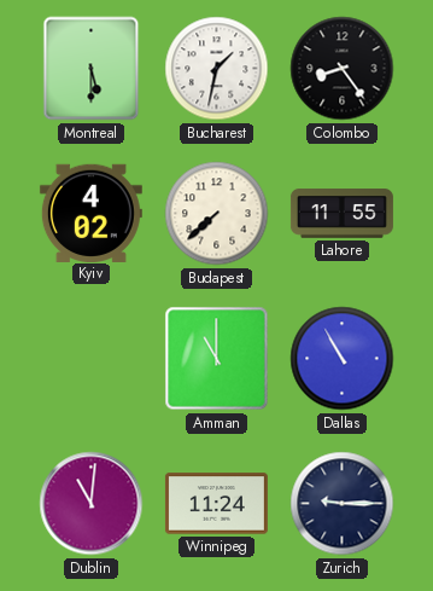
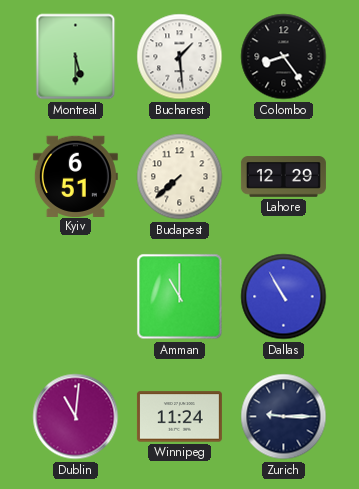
Bucharest: 1:32 -> 1:29
Kyiv: 4:02 -> 6:51
Lahore: 11:55 -> 12:29
